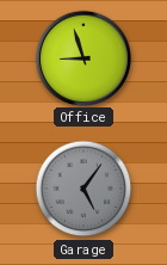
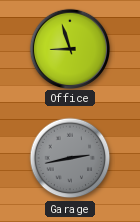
Garage: 5:06 -> 2:43
